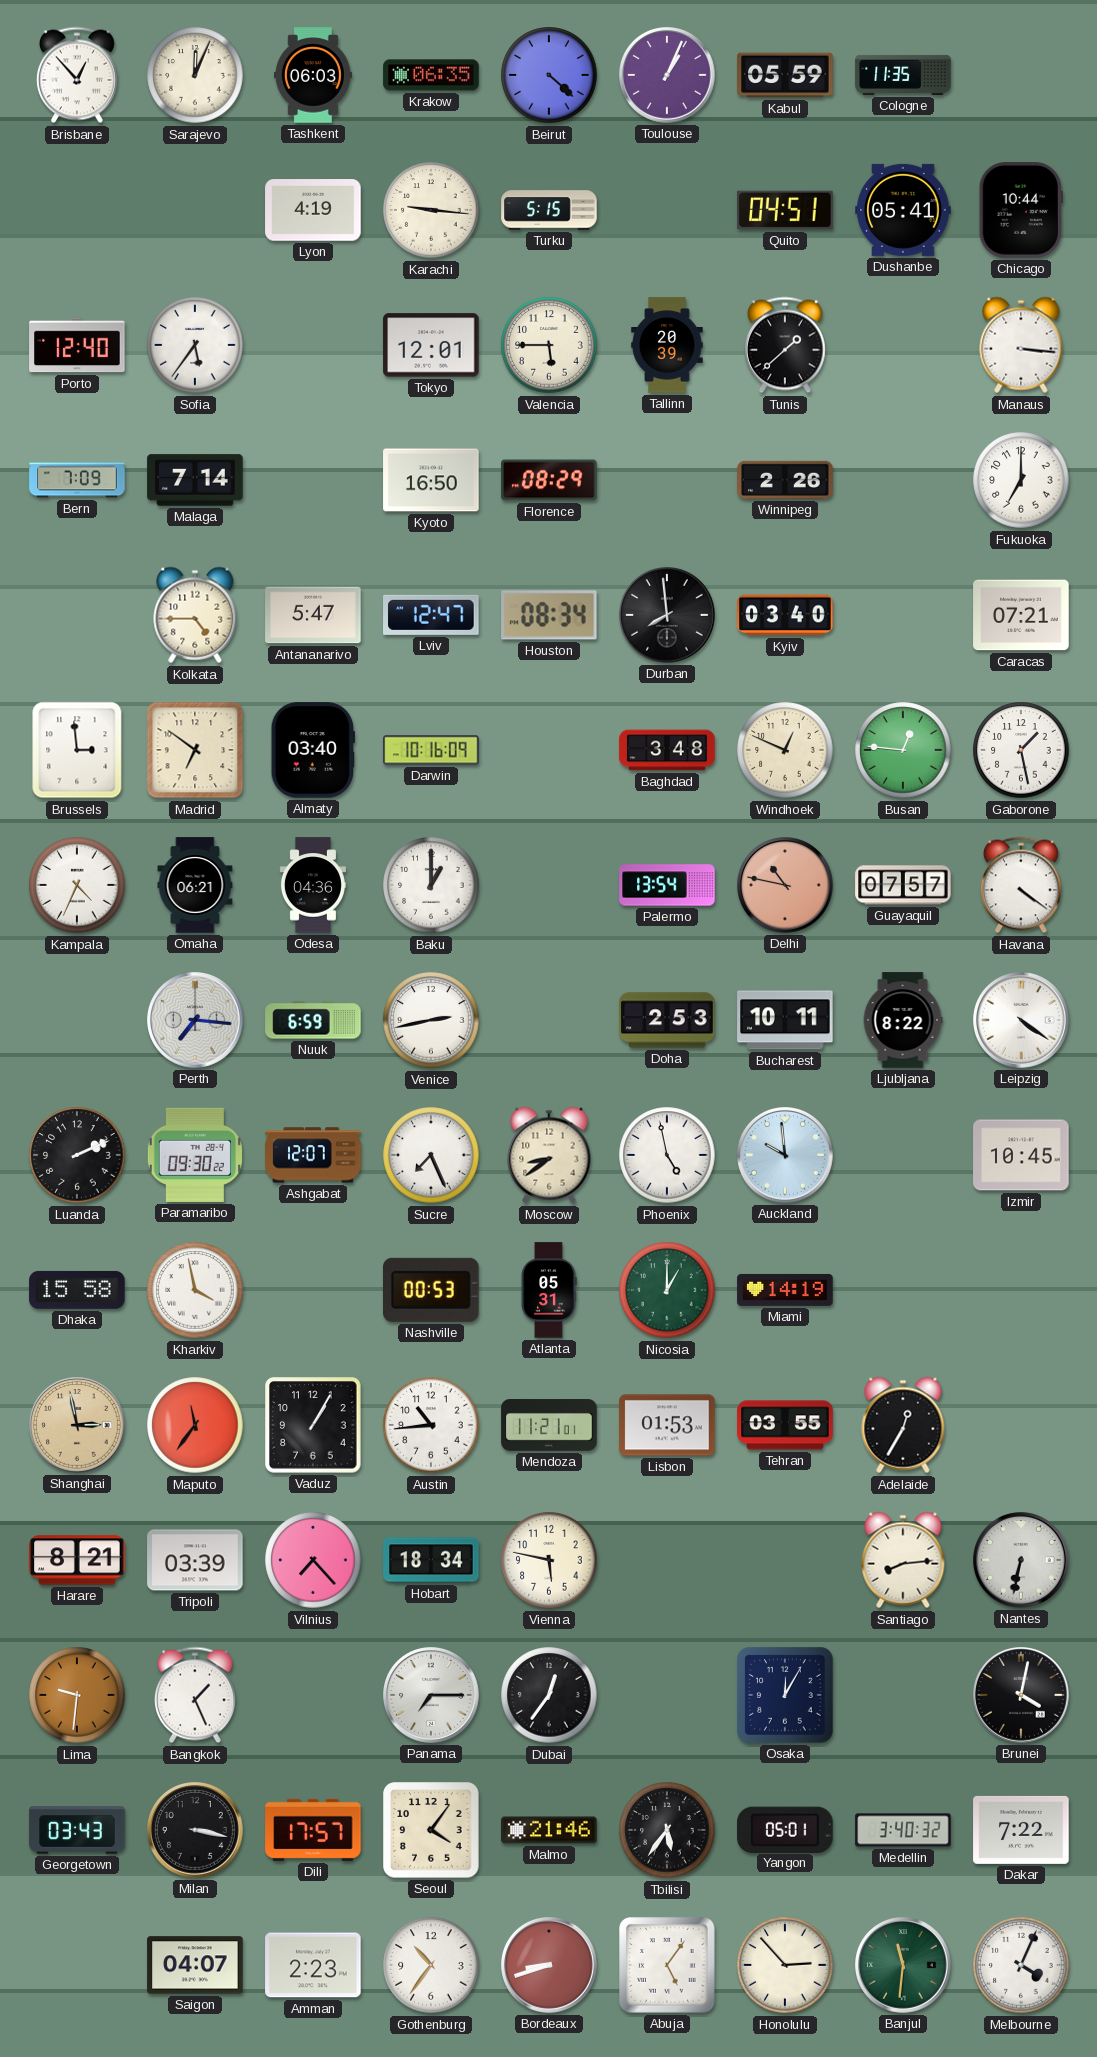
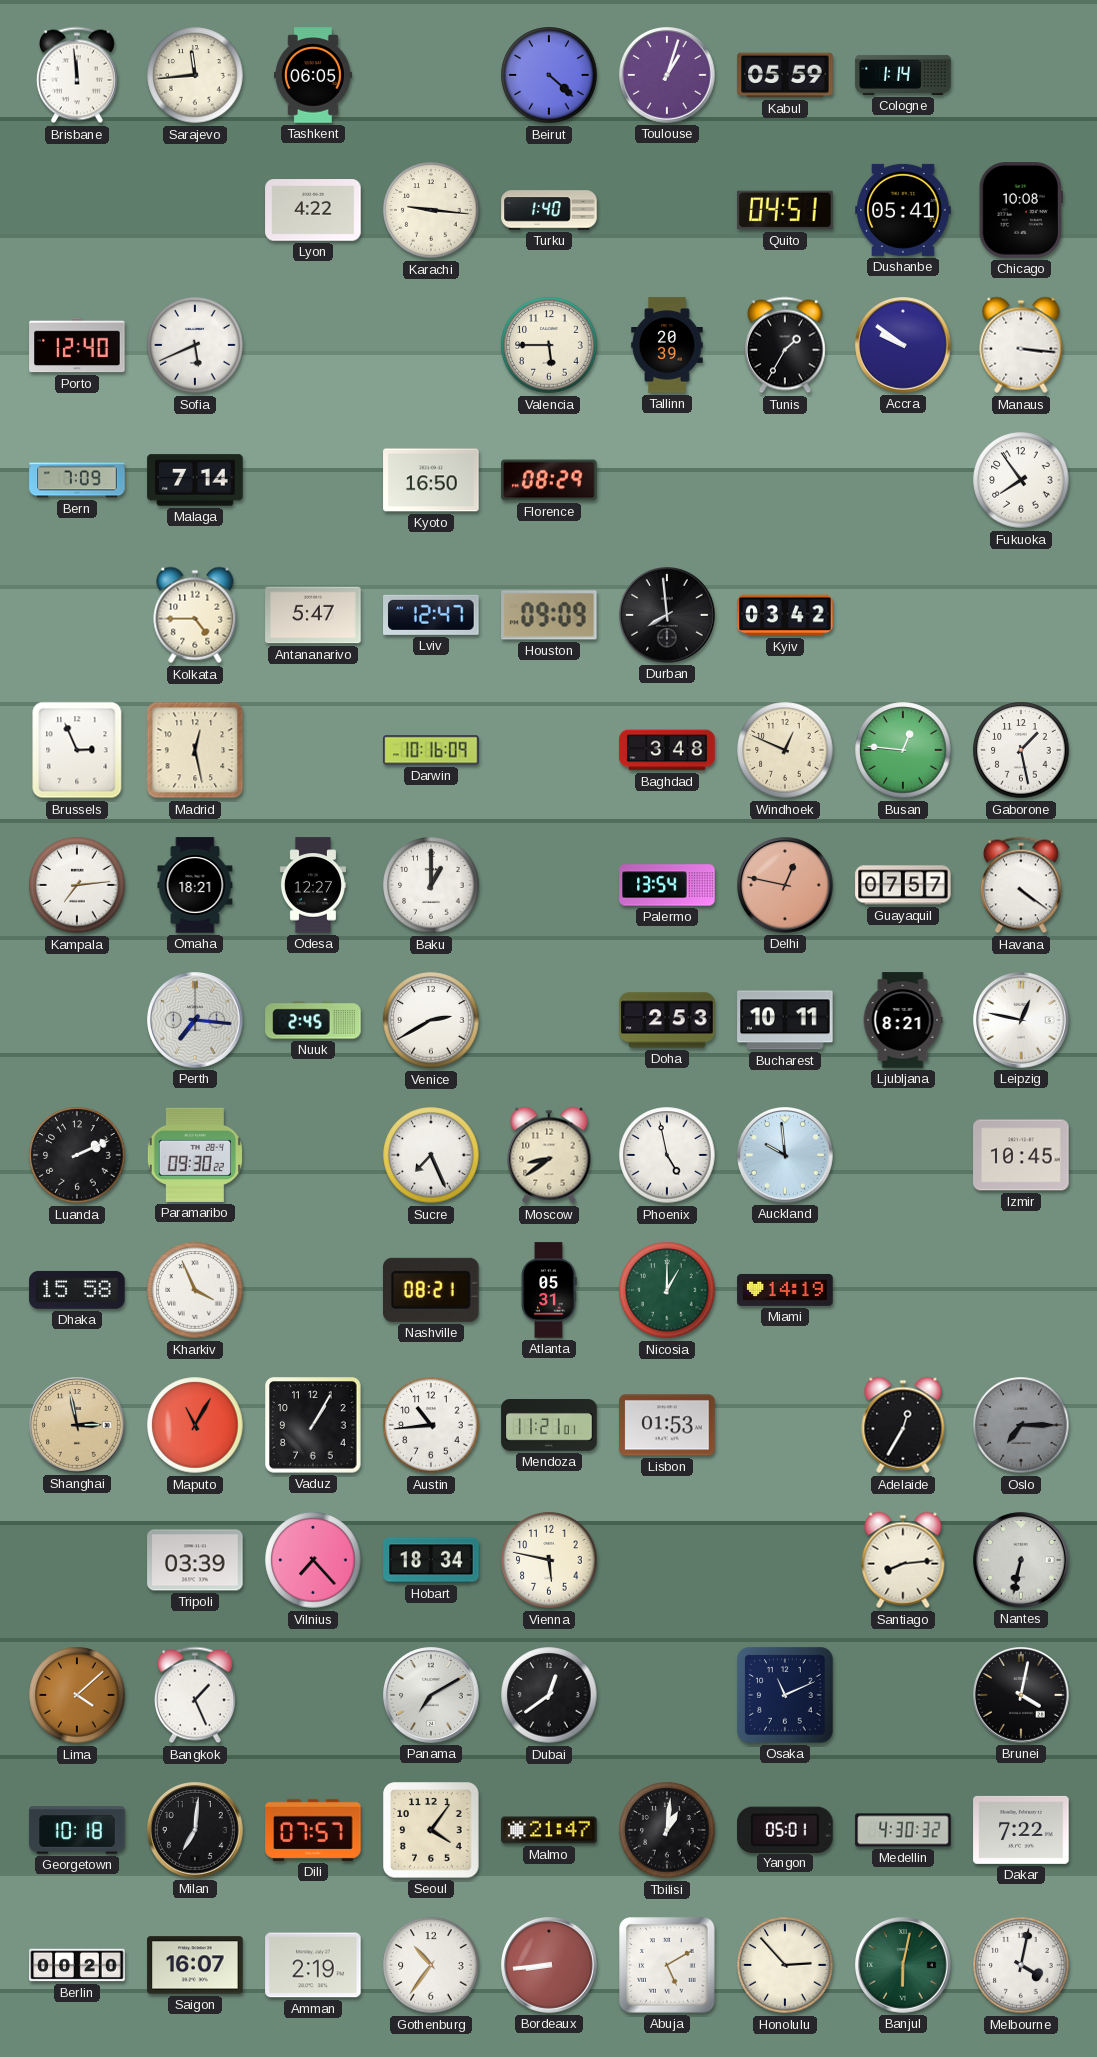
Brisbane: 12:53 -> 11:59
Sarajevo: 12:04 -> 11:44
Tashkent: 06:03 -> 06:05
Krakow: 06:35 -> none
Toulouse: 1:04 -> 1:03
Cologne: 11:35 -> 1:14
Lyon: 4:19 -> 4:22
Turku: 5:15 -> 1:40
Chicago: 10:44 -> 10:08
Sofia: 5:36 -> 5:41
Tokyo: 12:01 -> none
Tunis: 1:38 -> 1:35
Accra: none -> 9:51
Winnipeg: 2:26 -> none
Fukuoka: 7:00 -> 7:54
Houston: 08:34 -> 09:09
Kyiv: 03:40 -> 03:42
Caracas: 07:21 -> none
Brussels: 2:59 -> 2:56
Madrid: 6:51 -> 12:28
Almaty: 03:40 -> none
Kampala: 4:34 -> 7:14
Omaha: 06:21 -> 18:21
Odesa: 04:36 -> 12:27
Delhi: 10:47 -> 12:47
Nuuk: 6:59 -> 2:45
Venice: 2:43 -> 2:40
Ljubljana: 8:22 -> 8:21
Leipzig: 4:21 -> 12:47
Ashgabat: 12:07 -> none
Kharkiv: 3:58 -> 3:56
Nashville: 00:53 -> 08:21
Maputo: 11:36 -> 11:05
Tehran: 03:55 -> none
Oslo: none -> 7:15
Harare: 8:21 -> none
Lima: 9:31 -> 4:08
Panama: 7:15 -> 7:10
Dubai: 12:36 -> 12:39
Osaka: 12:05 -> 11:11
Georgetown: 03:43 -> 10:18
Milan: 3:17 -> 7:01
Dili: 17:57 -> 07:57
Malmo: 21:46 -> 21:47
Tbilisi: 5:36 -> 1:01
Medellin: 3:40 -> 4:30
Berlin: none -> 00:20
Saigon: 04:07 -> 16:07
Amman: 2:23 -> 2:19
Bordeaux: 8:42 -> 8:44
Abuja: 5:06 -> 5:10
Banjul: 11:31 -> 6:02
Melbourne: 4:04 -> 4:02
